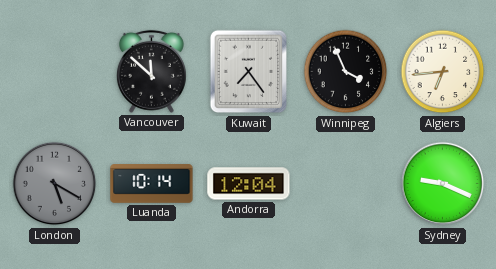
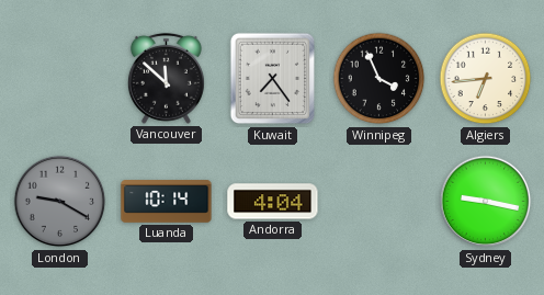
London: 5:20 -> 9:20
Andorra: 12:04 -> 4:04
Sydney: 9:19 -> 9:17
